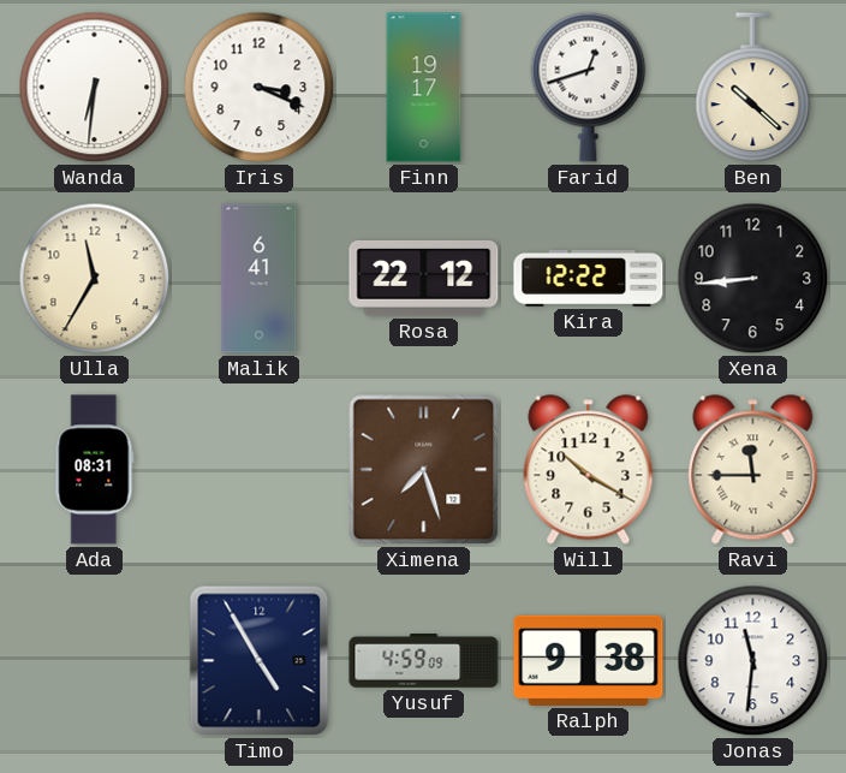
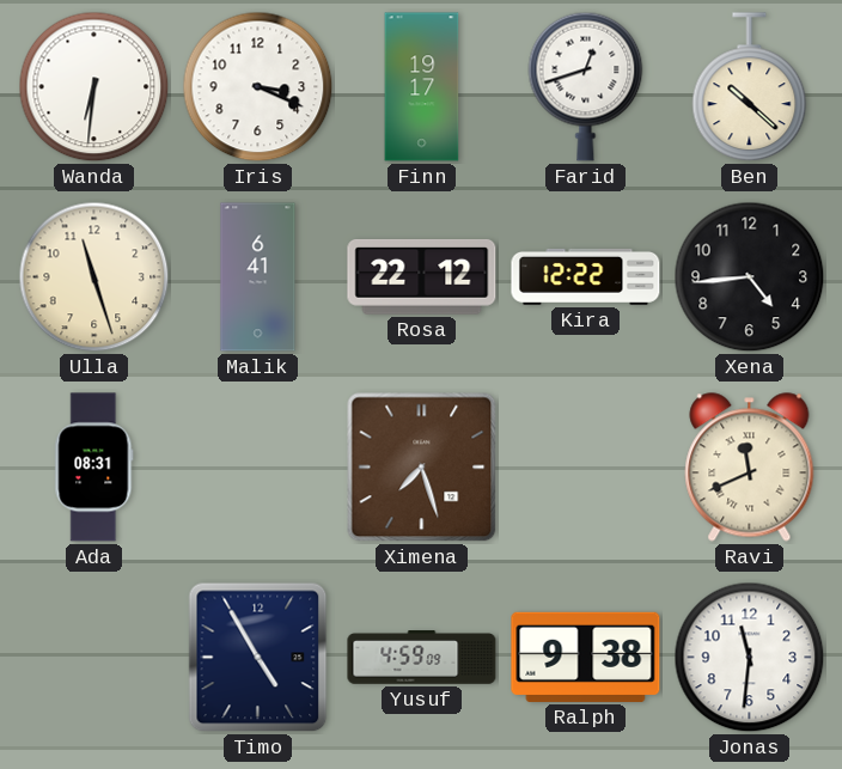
Ulla: 11:35 -> 11:27
Xena: 8:44 -> 4:44
Will: 10:20 -> none
Ravi: 11:45 -> 11:41
